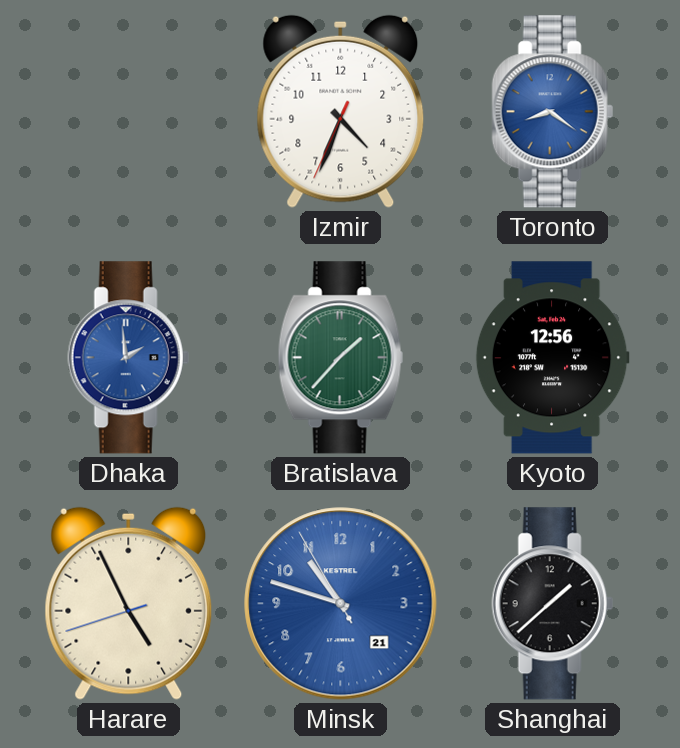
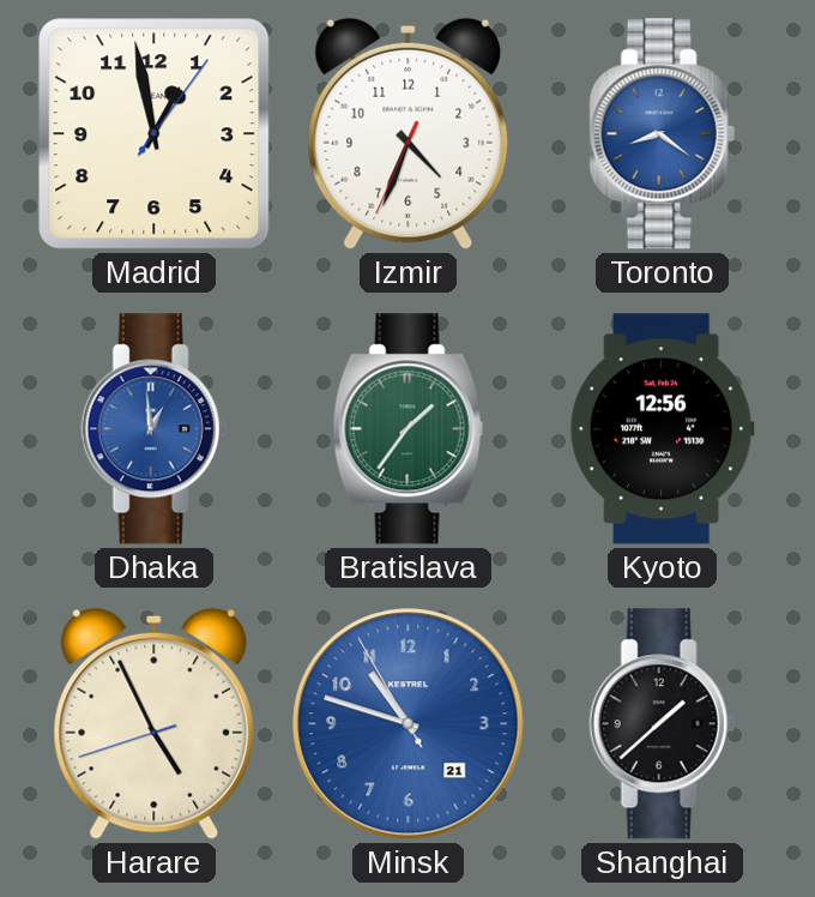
Madrid: none -> 12:58
Dhaka: 1:59 -> 12:59
Bratislava: 1:37 -> 1:36
